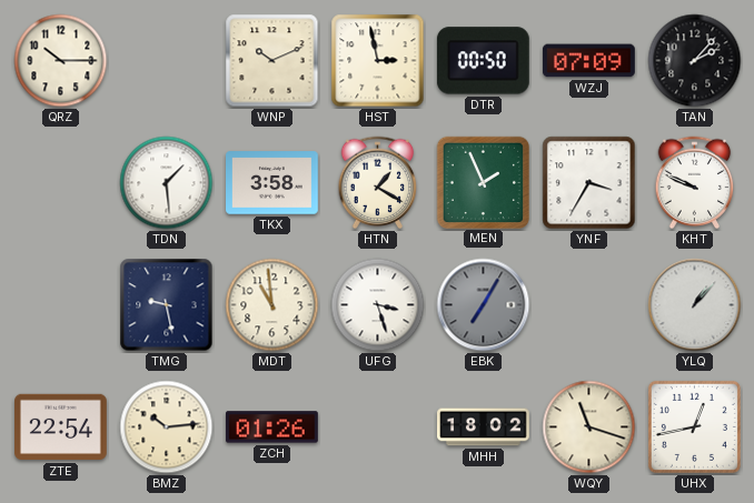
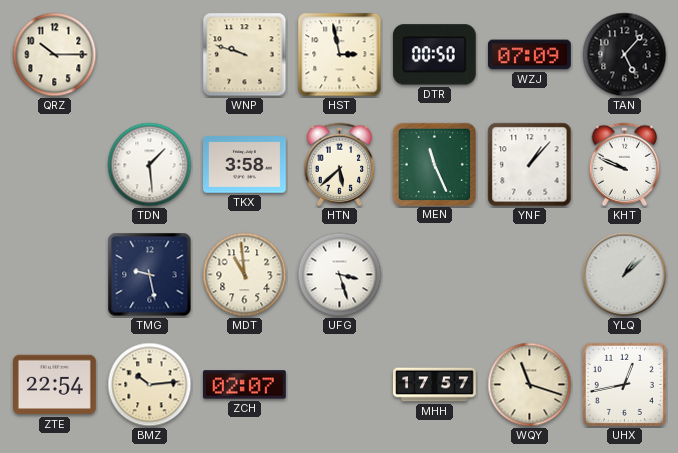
WNP: 10:11 -> 9:48
TAN: 2:07 -> 5:07
HTN: 1:20 -> 5:38
MEN: 1:56 -> 11:26
YNF: 3:35 -> 1:07
EBK: 7:05 -> none
YLQ: 1:07 -> 1:08
ZCH: 01:26 -> 02:07
MHH: 18:02 -> 17:57
